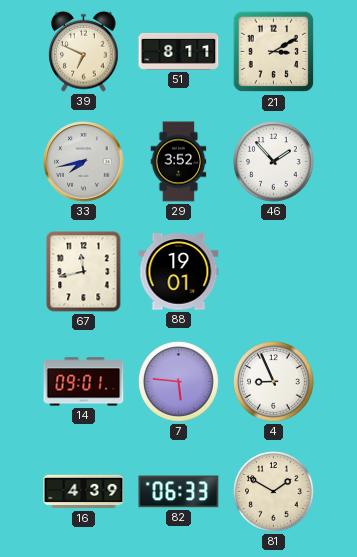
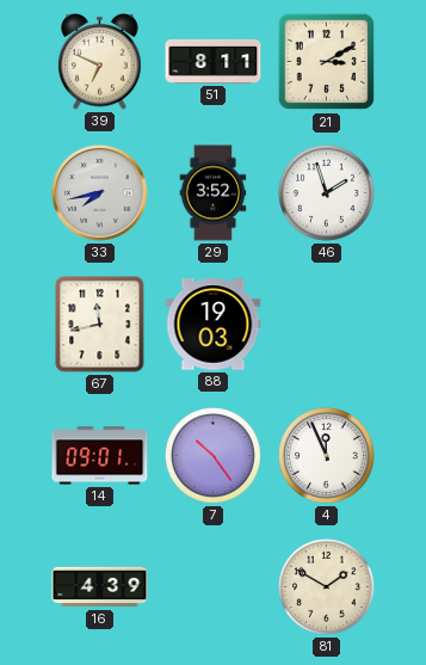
46: 1:53 -> 1:57
88: 19:01 -> 19:03
7: 5:46 -> 10:24
4: 8:56 -> 11:56
82: 06:33 -> none
